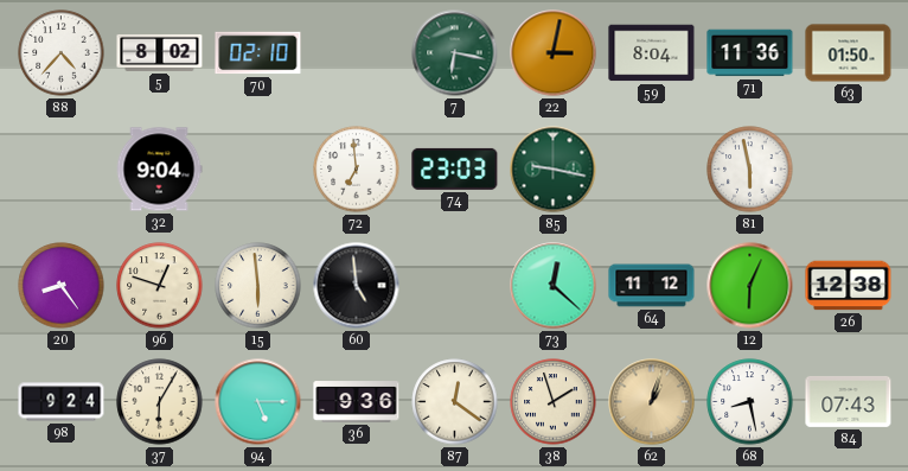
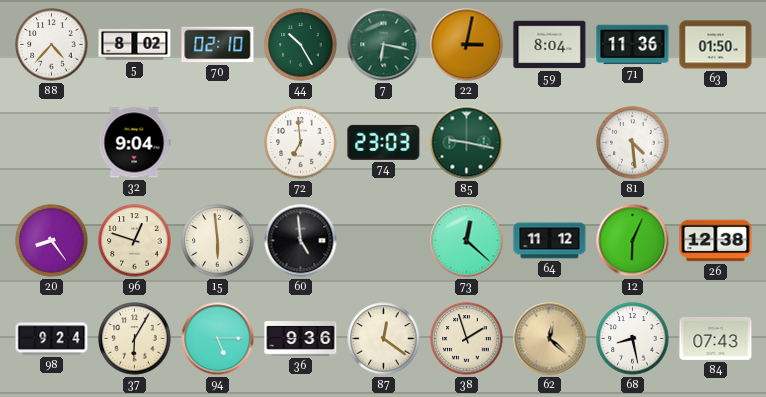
44: none -> 10:25
81: 5:58 -> 4:29
62: 1:03 -> 12:22
